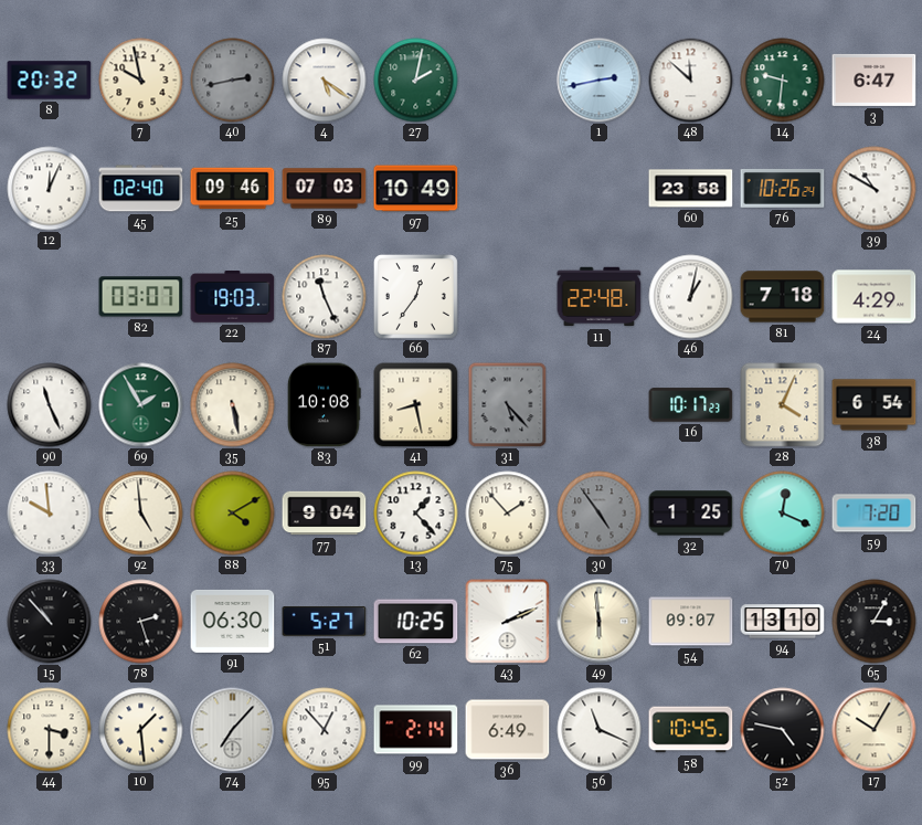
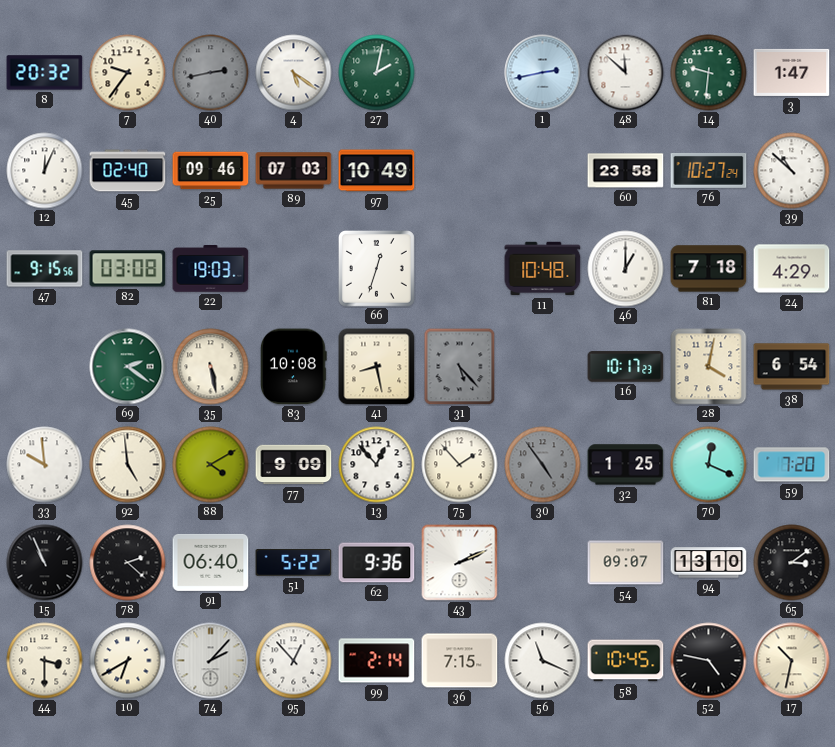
7: 9:58 -> 9:36
3: 6:47 -> 1:47
76: 10:26 -> 10:27
39: 10:50 -> 10:52
47: none -> 9:15
82: 03:07 -> 03:08
87: 11:26 -> none
66: 12:36 -> 12:33
11: 22:48 -> 10:48
46: 1:02 -> 1:00
90: 11:26 -> none
69: 1:55 -> 2:21
28: 4:04 -> 4:02
77: 9:04 -> 9:09
13: 1:23 -> 12:53
15: 10:53 -> 10:56
78: 2:27 -> 2:22
91: 06:30 -> 06:40
51: 5:27 -> 5:22
62: 10:25 -> 9:36
49: 5:59 -> none
65: 3:05 -> 3:09
10: 1:29 -> 6:40
74: 7:07 -> 2:07
36: 6:49 -> 7:15
17: 10:05 -> 10:32
